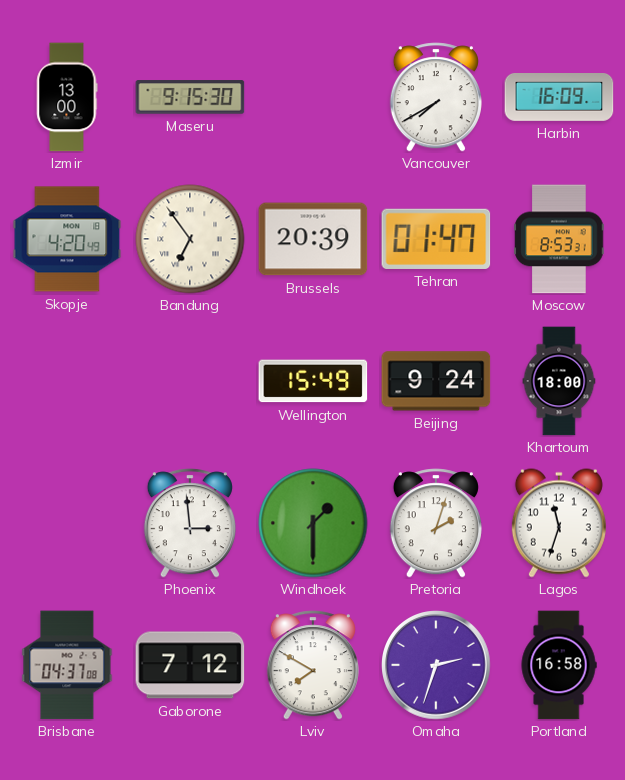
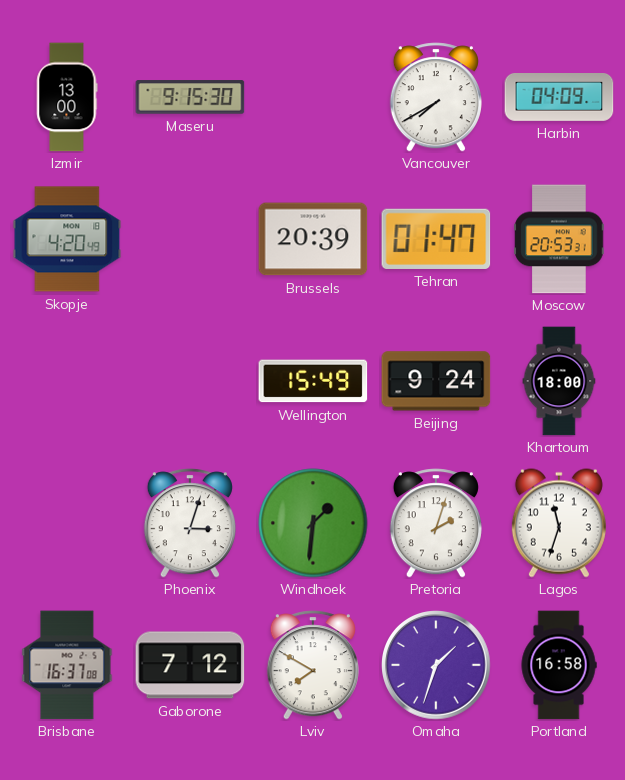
Harbin: 16:09 -> 04:09
Bandung: 6:54 -> none
Moscow: 8:53 -> 20:53
Phoenix: 2:59 -> 3:03
Windhoek: 1:30 -> 1:31
Brisbane: 04:37 -> 16:37
Omaha: 2:33 -> 1:33
